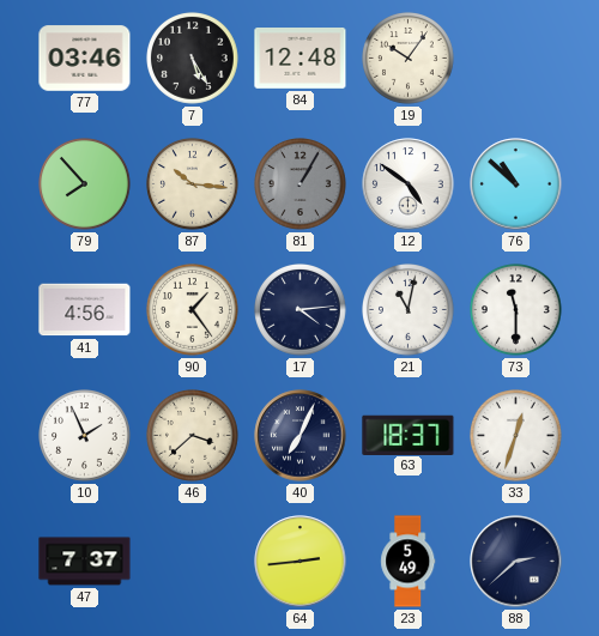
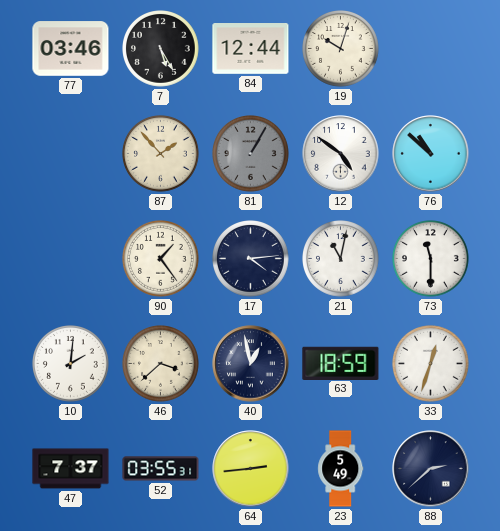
84: 12:48 -> 12:44
19: 10:06 -> 10:03
79: 7:53 -> none
87: 10:16 -> 1:53
41: 4:56 -> none
10: 1:56 -> 2:01
40: 7:04 -> 12:58
63: 18:37 -> 18:59
52: none -> 03:55
